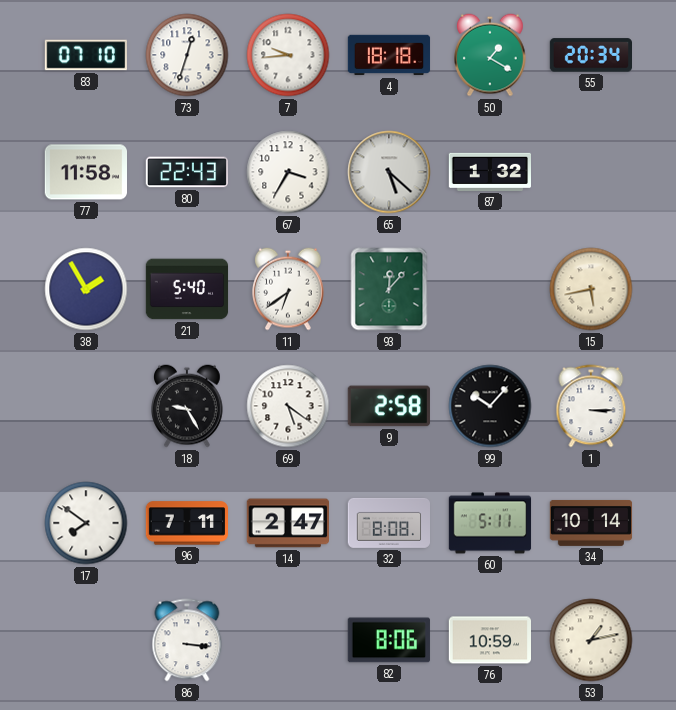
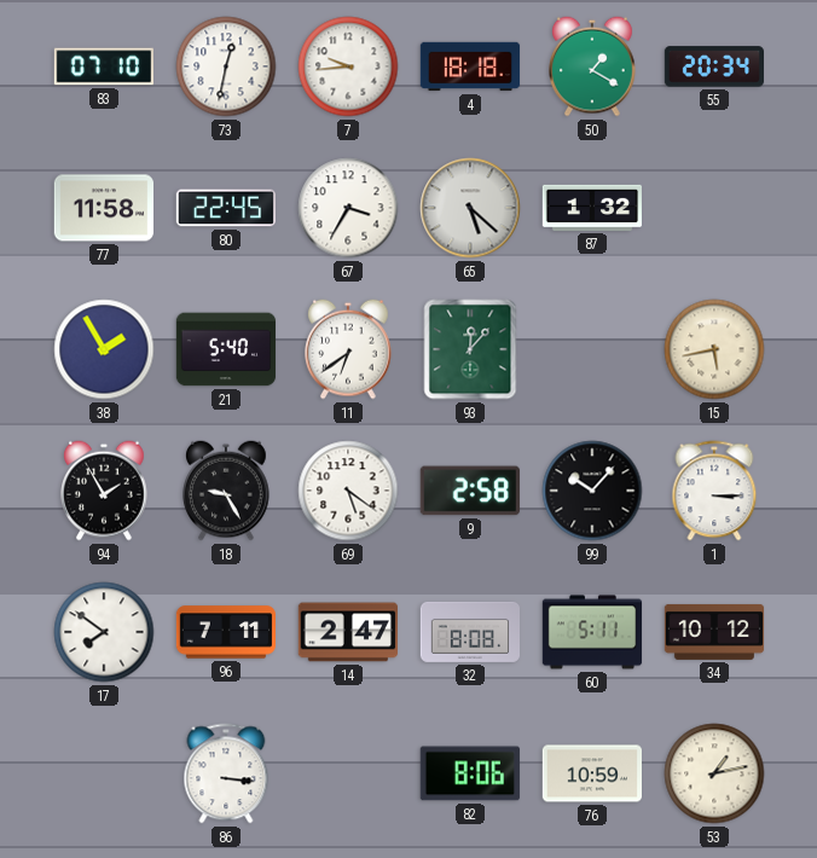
73: 12:33 -> 12:32
80: 22:43 -> 22:45
94: none -> 1:55
34: 10:14 -> 10:12
